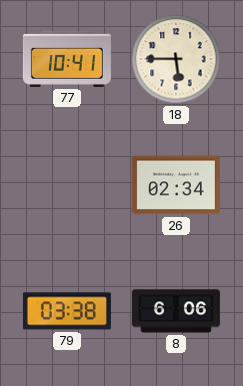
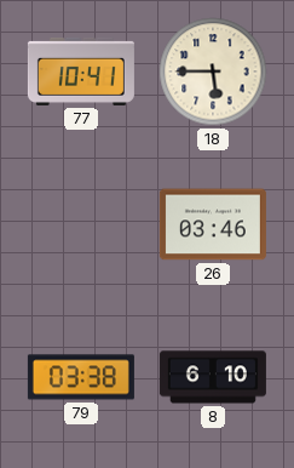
26: 02:34 -> 03:46
8: 6:06 -> 6:10
